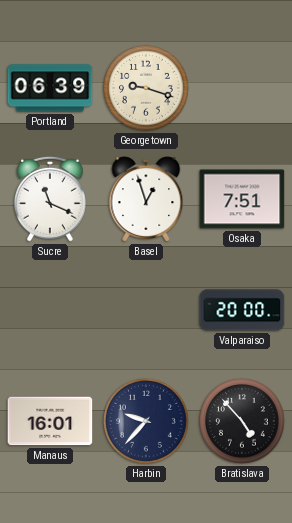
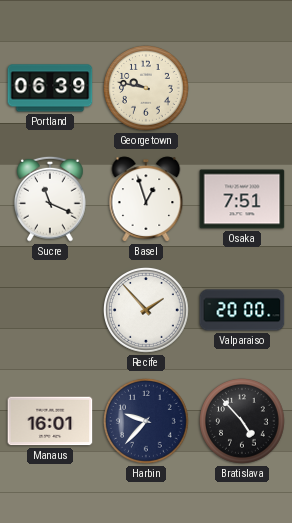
Georgetown: 9:18 -> 9:47
Recife: none -> 1:53
